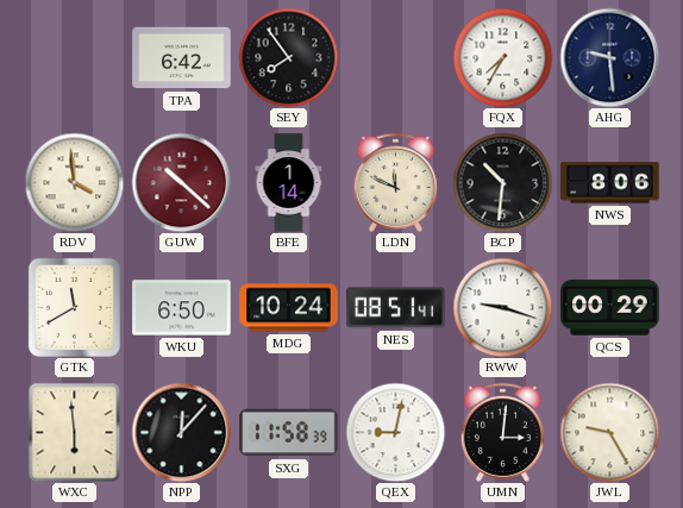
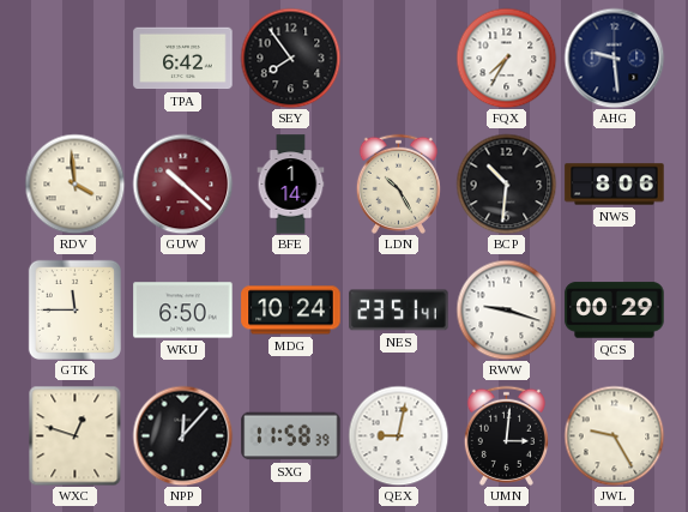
LDN: 11:49 -> 10:25
GTK: 11:40 -> 11:45
NES: 08:51 -> 23:51
WXC: 5:59 -> 12:48
